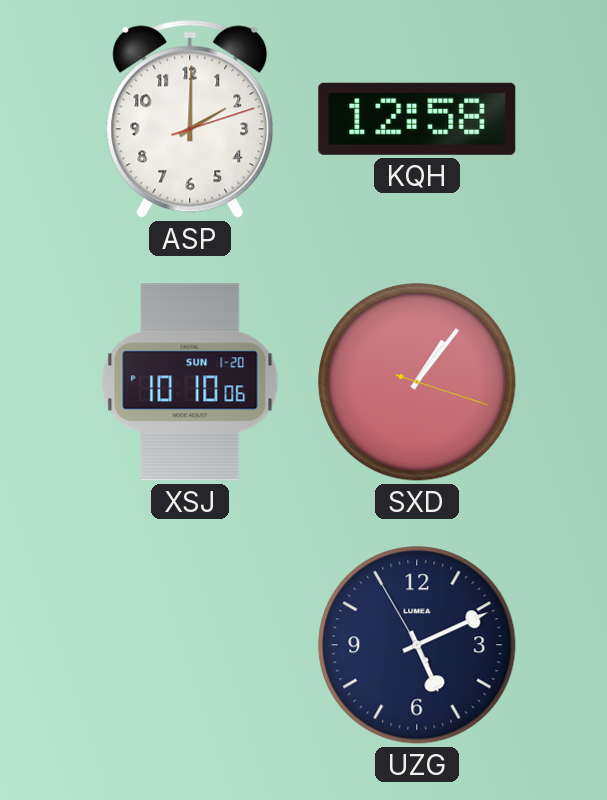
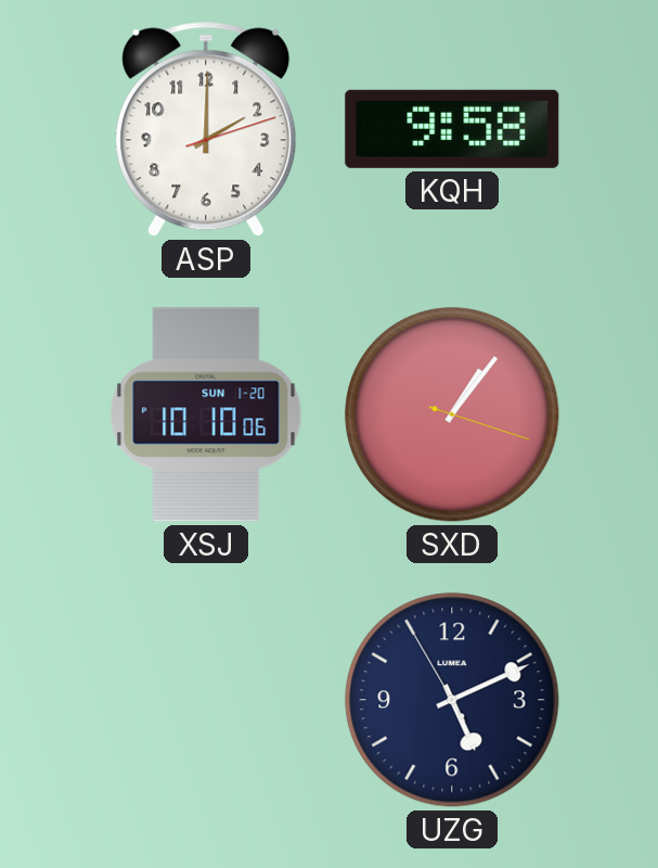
KQH: 12:58 -> 9:58
